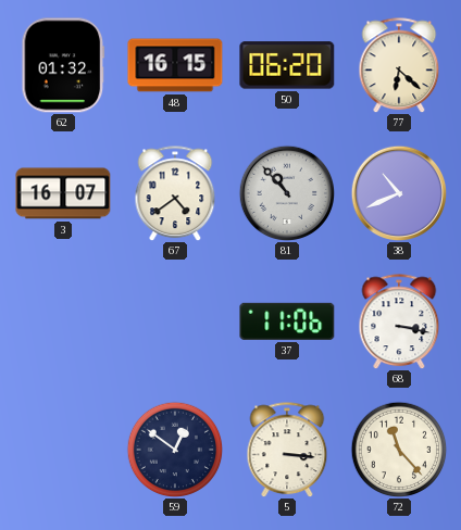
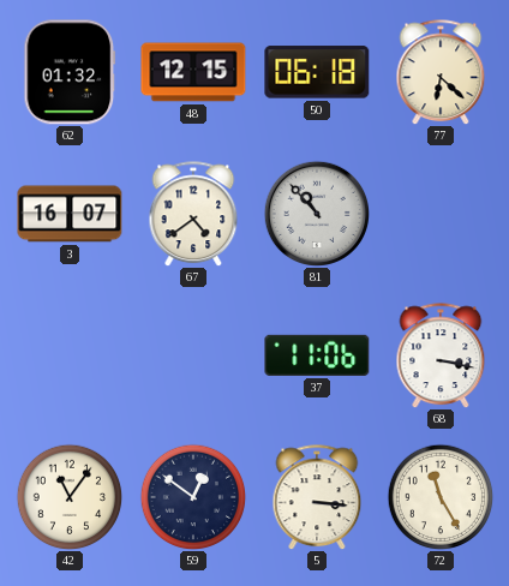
48: 16:15 -> 12:15
50: 06:20 -> 06:18
38: 10:41 -> none
42: none -> 11:06
72: 11:23 -> 11:25
